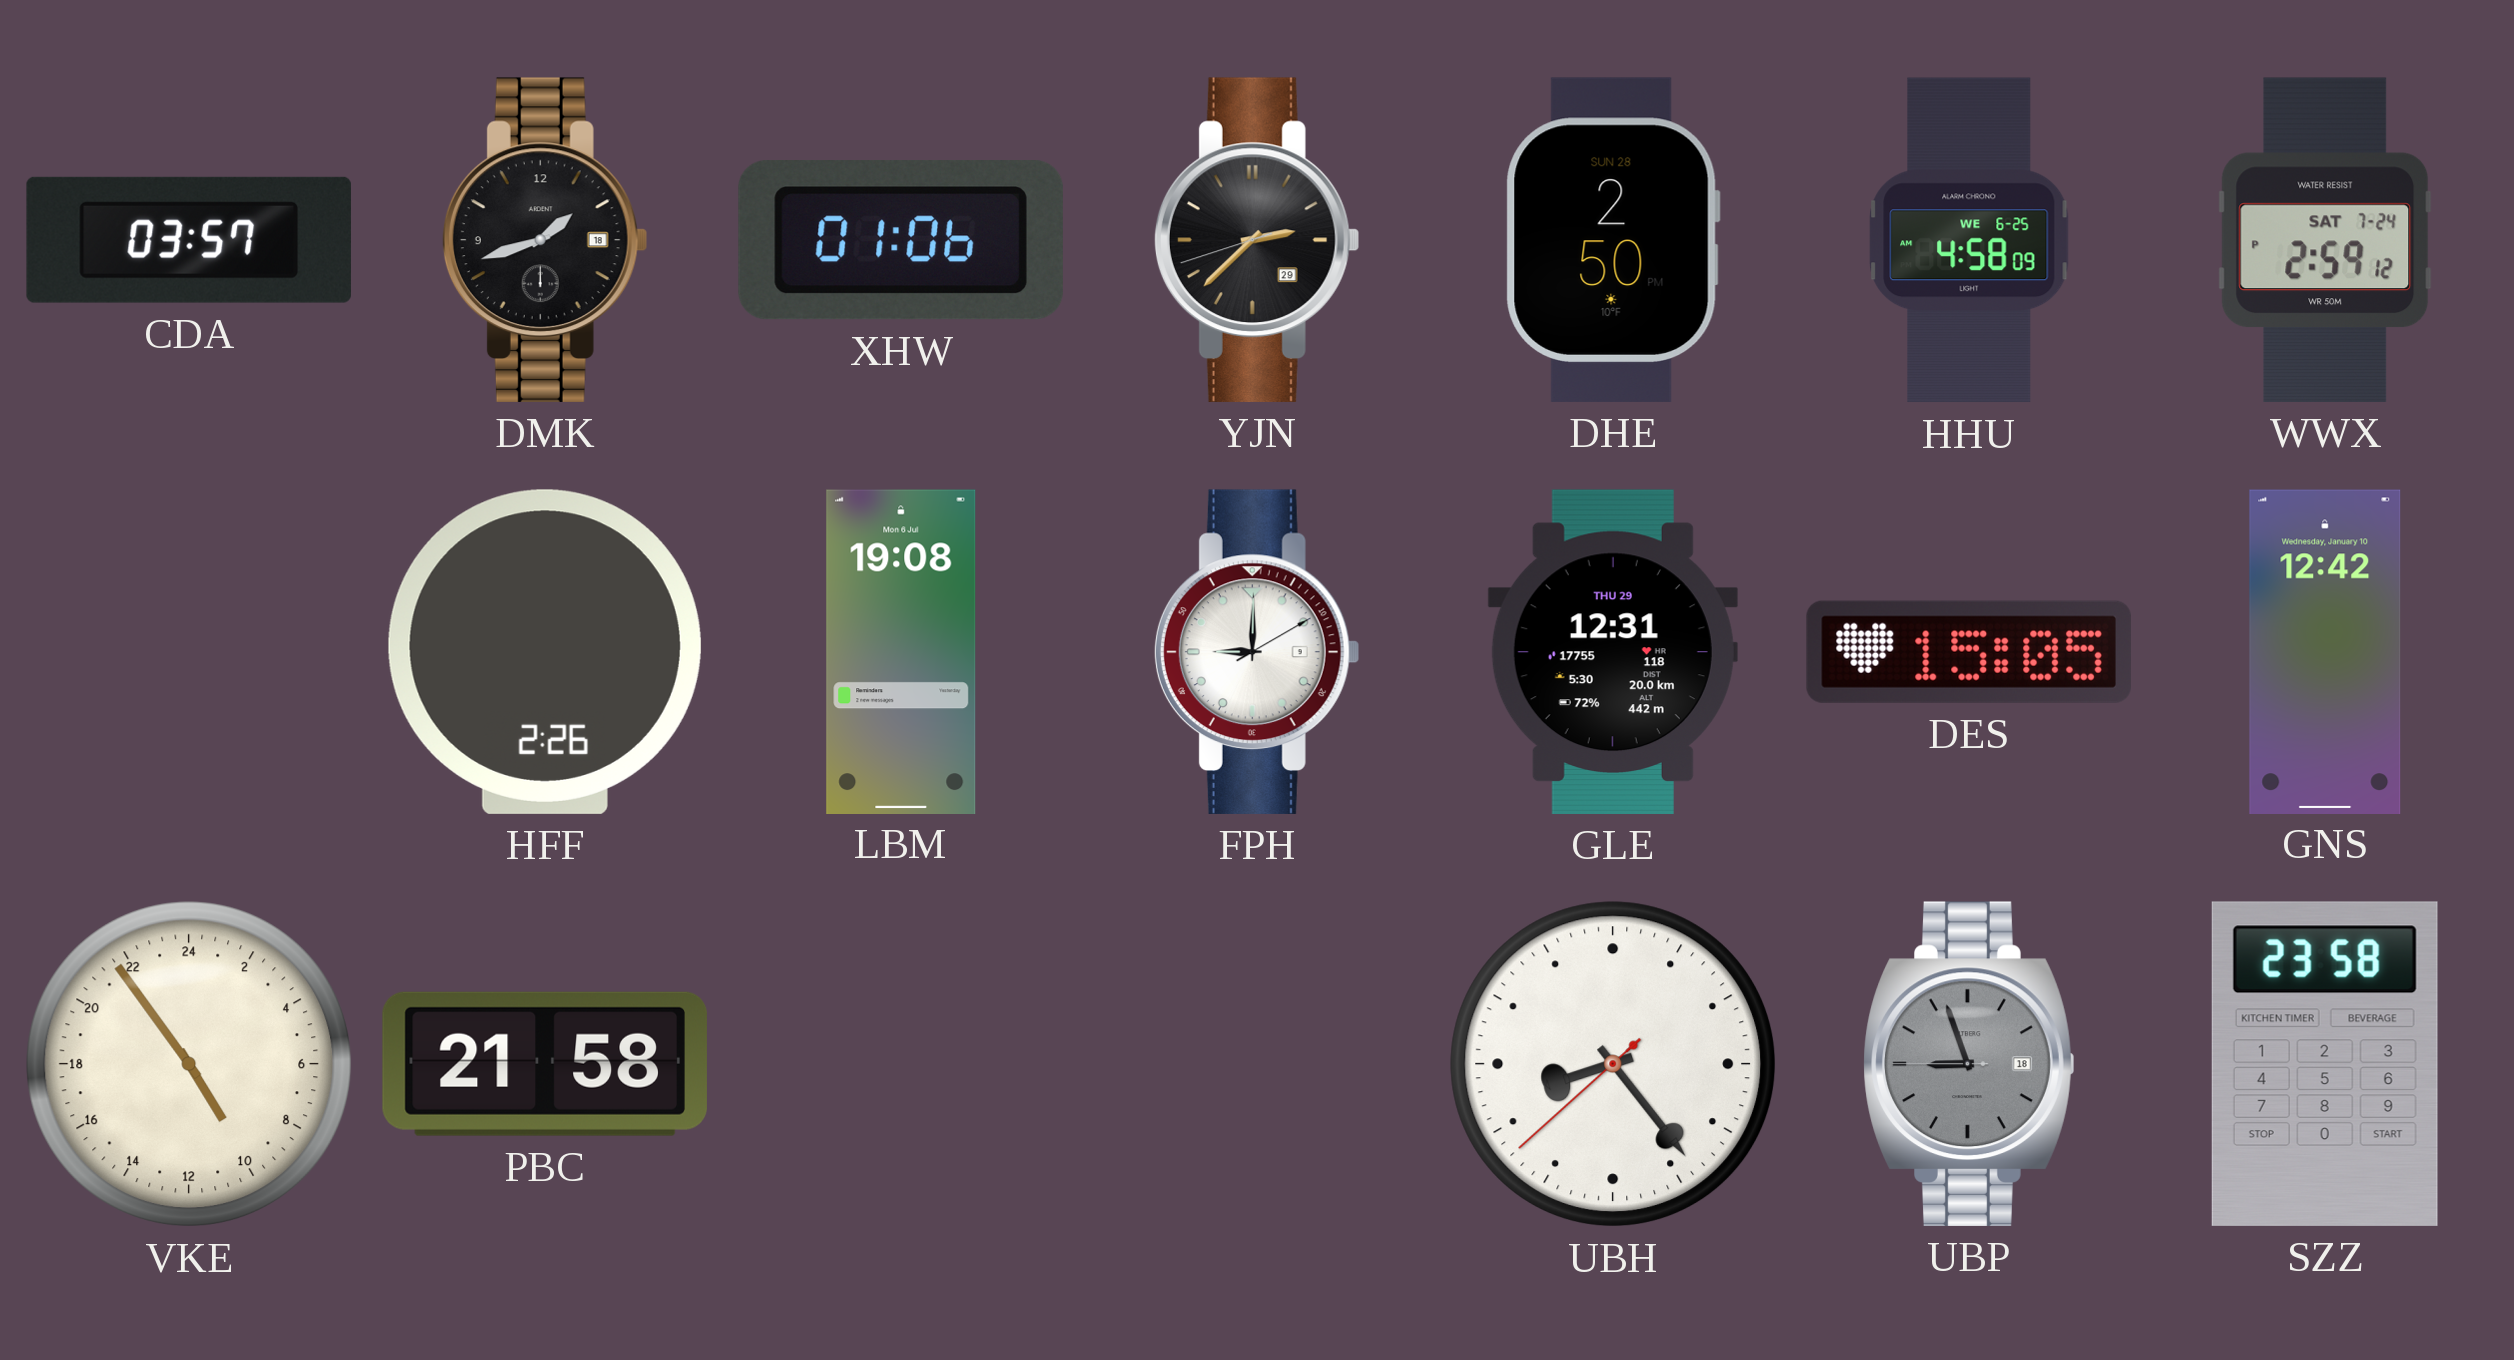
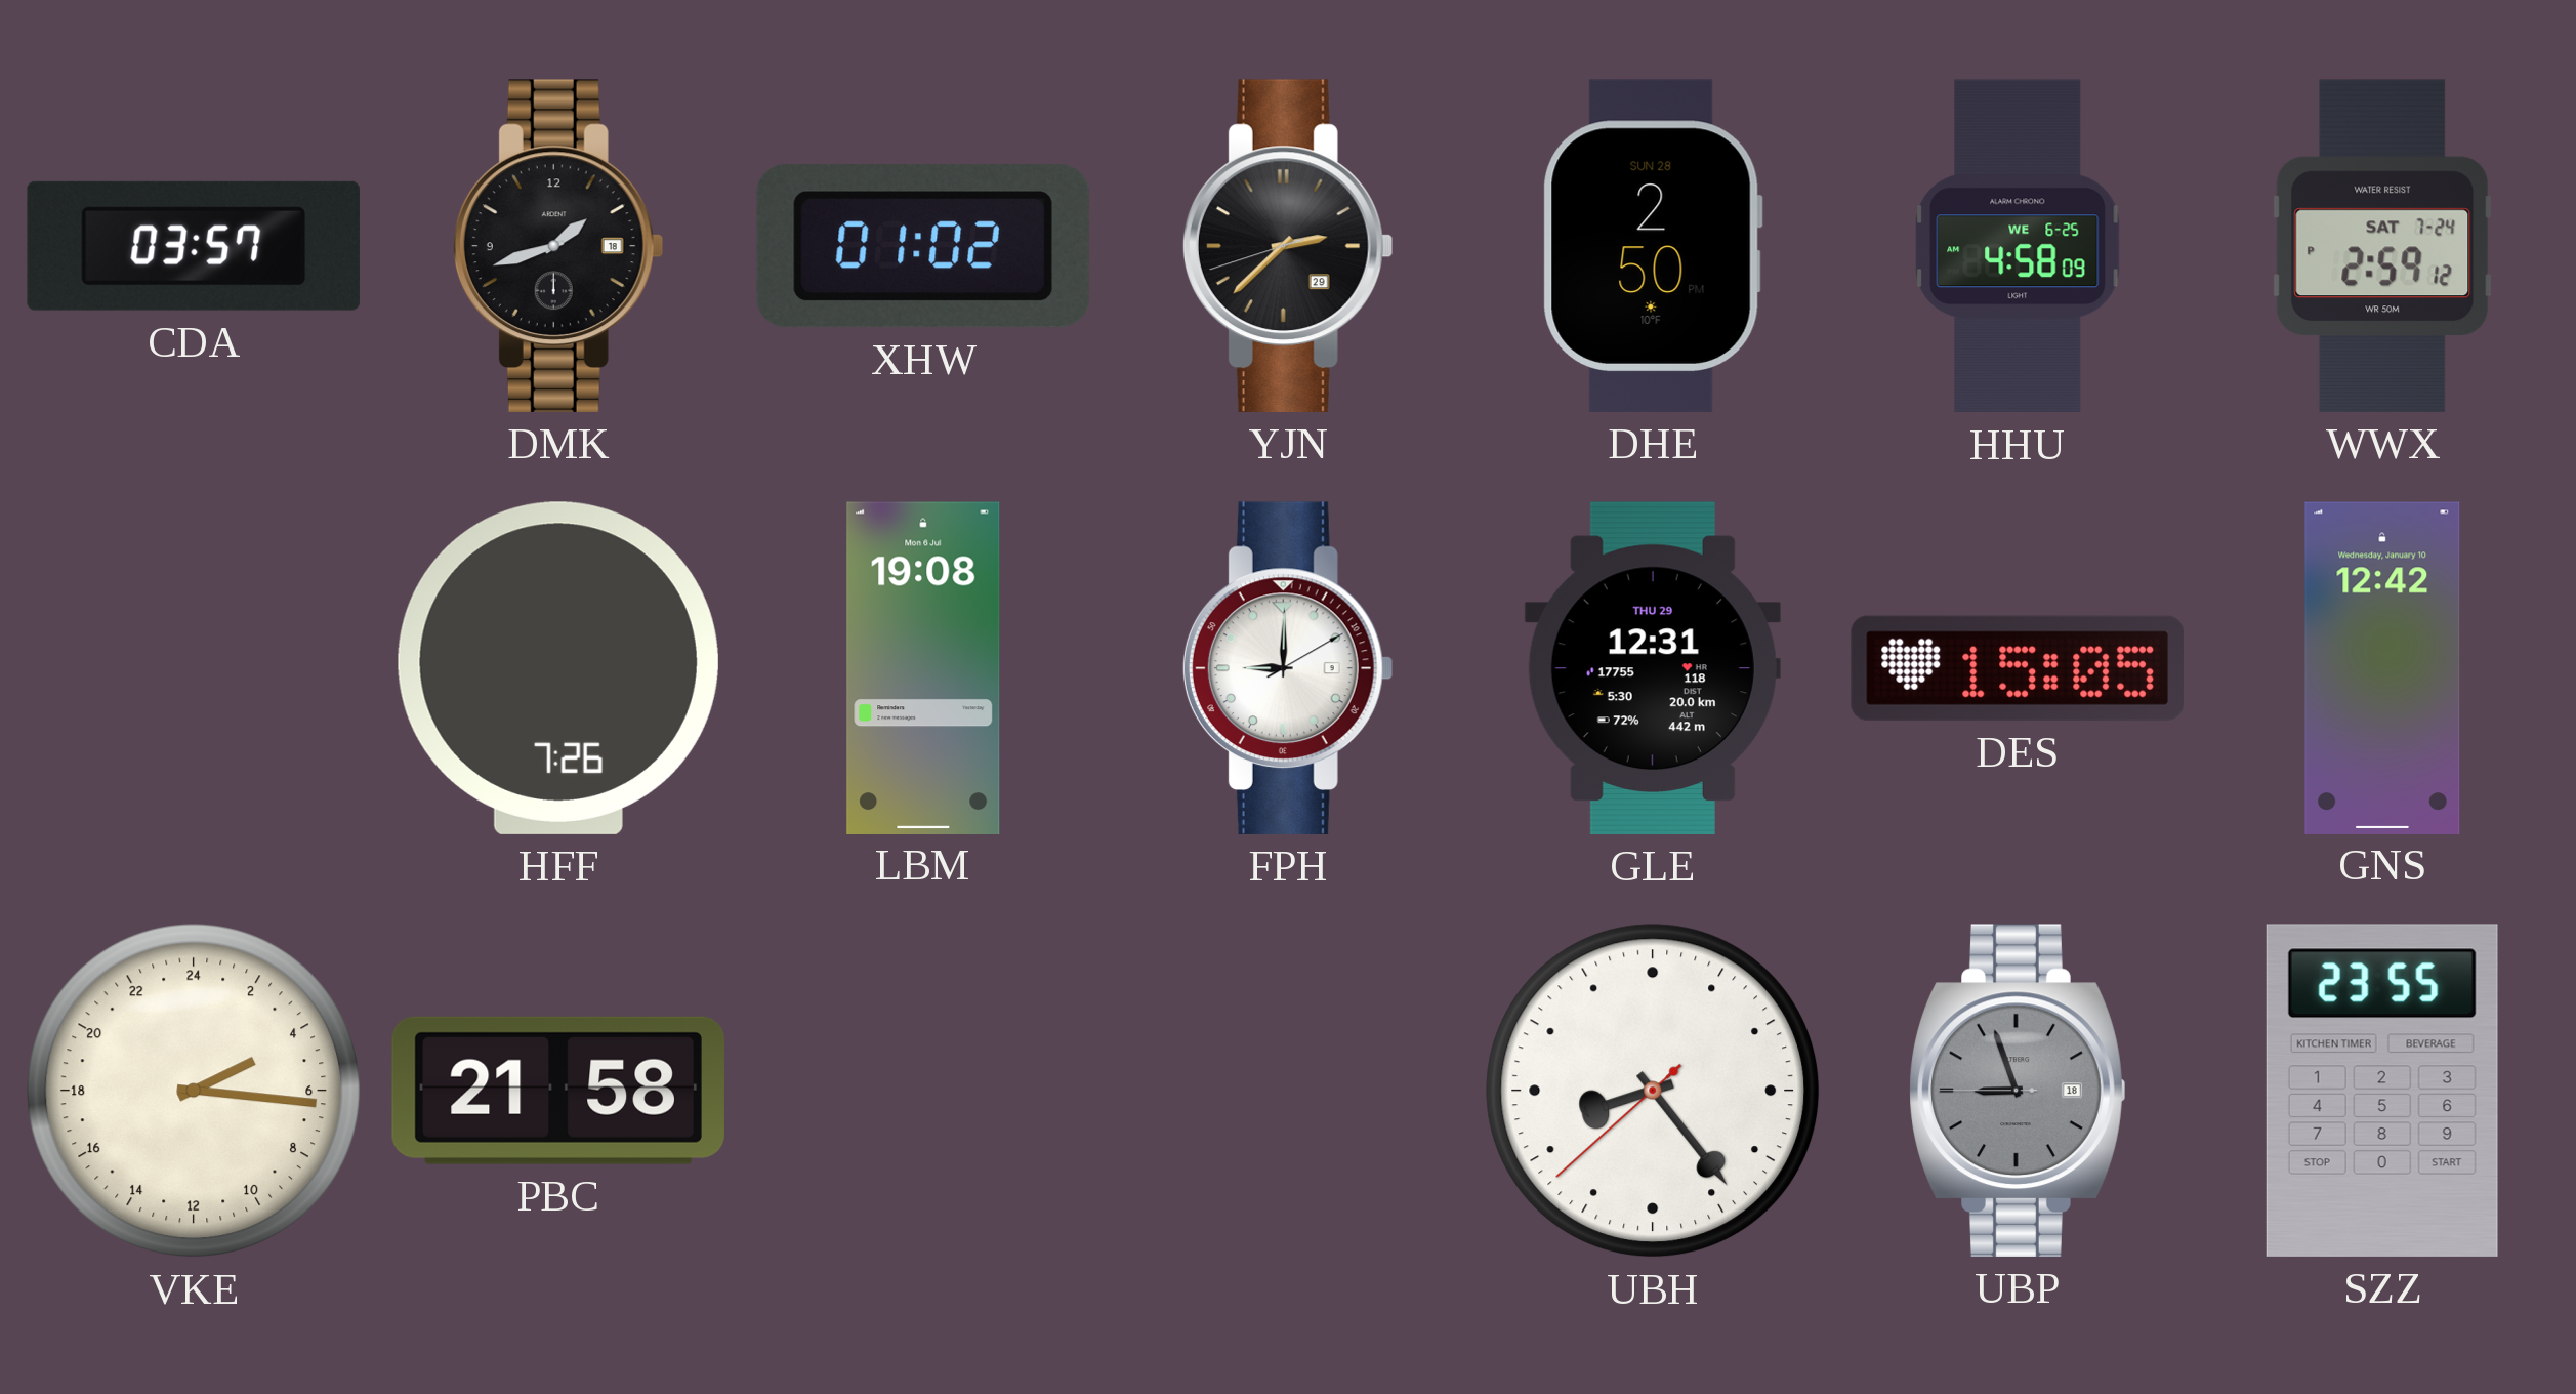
XHW: 01:06 -> 01:02
HFF: 2:26 -> 7:26
VKE: 9:54 -> 4:16
SZZ: 23:58 -> 23:55
